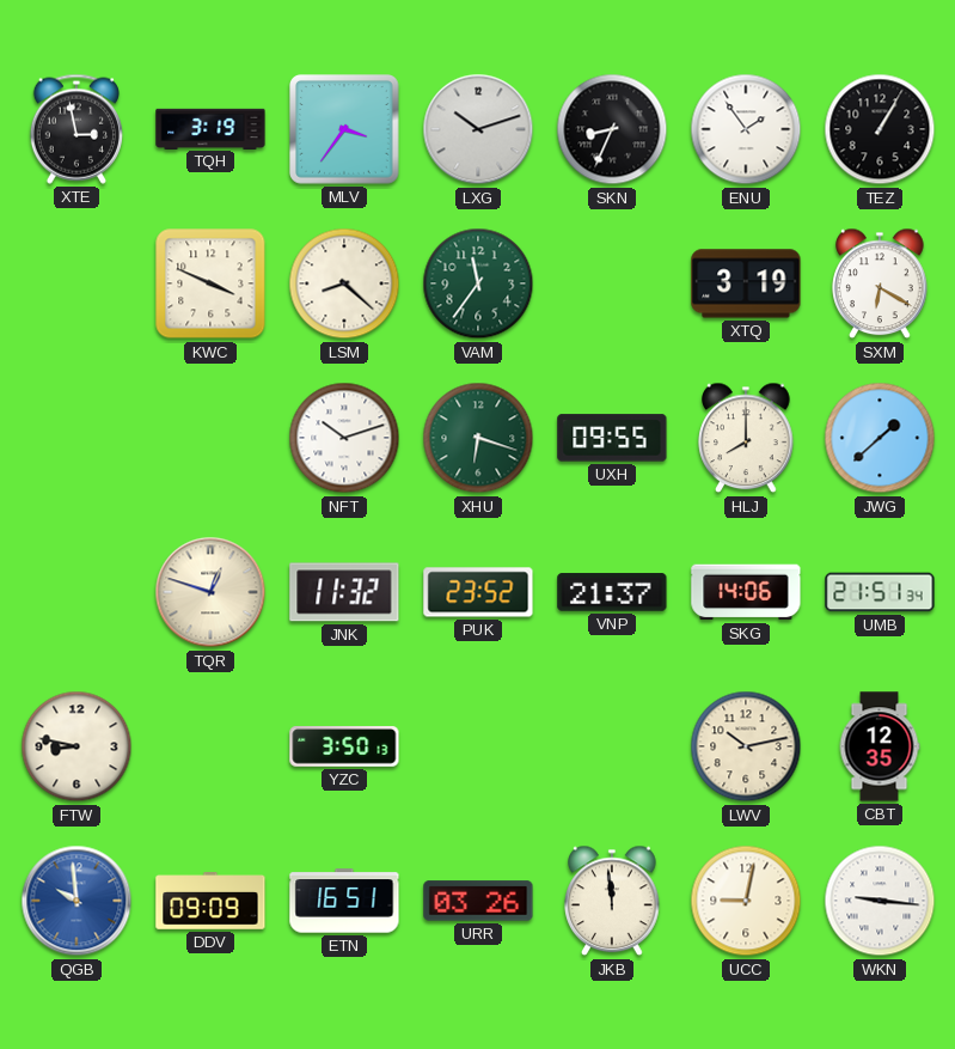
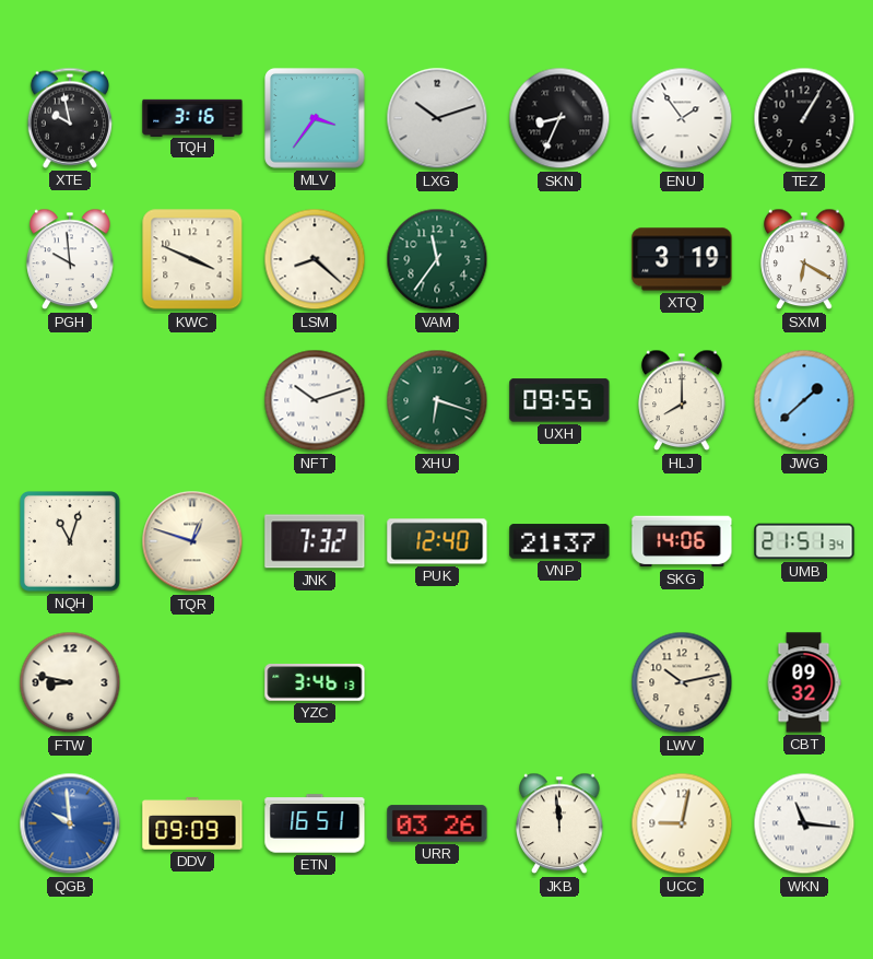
XTE: 2:58 -> 9:58
TQH: 3:19 -> 3:16
PGH: none -> 9:59
NQH: none -> 11:03
JNK: 11:32 -> 7:32
PUK: 23:52 -> 12:40
YZC: 3:50 -> 3:46
CBT: 12:35 -> 09:32
WKN: 9:16 -> 11:16
